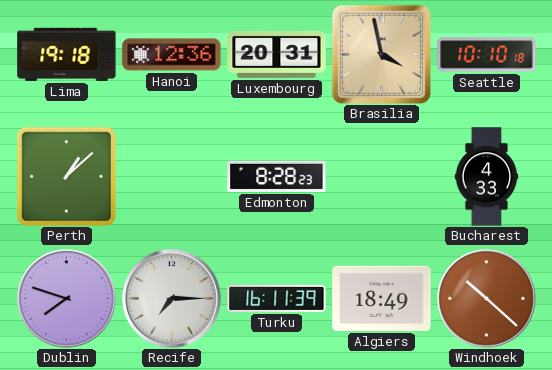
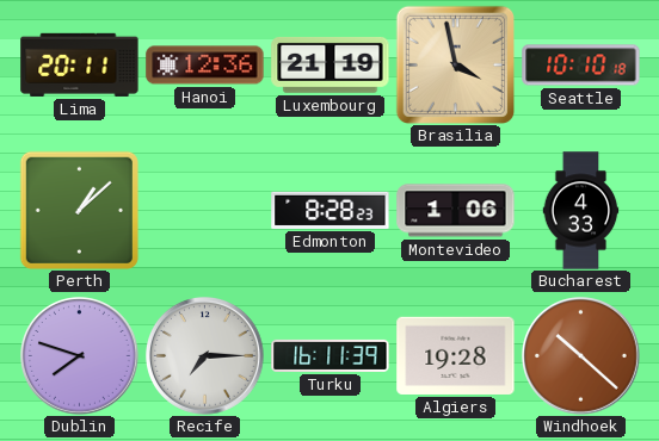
Lima: 19:18 -> 20:11
Luxembourg: 20:31 -> 21:19
Montevideo: none -> 1:06
Algiers: 18:49 -> 19:28
